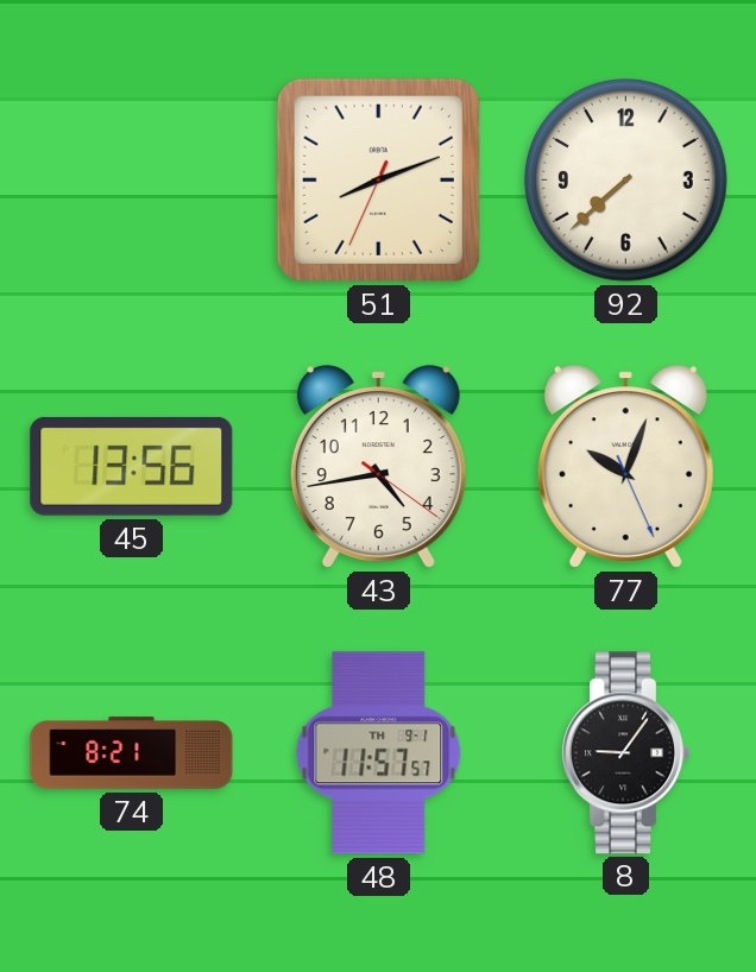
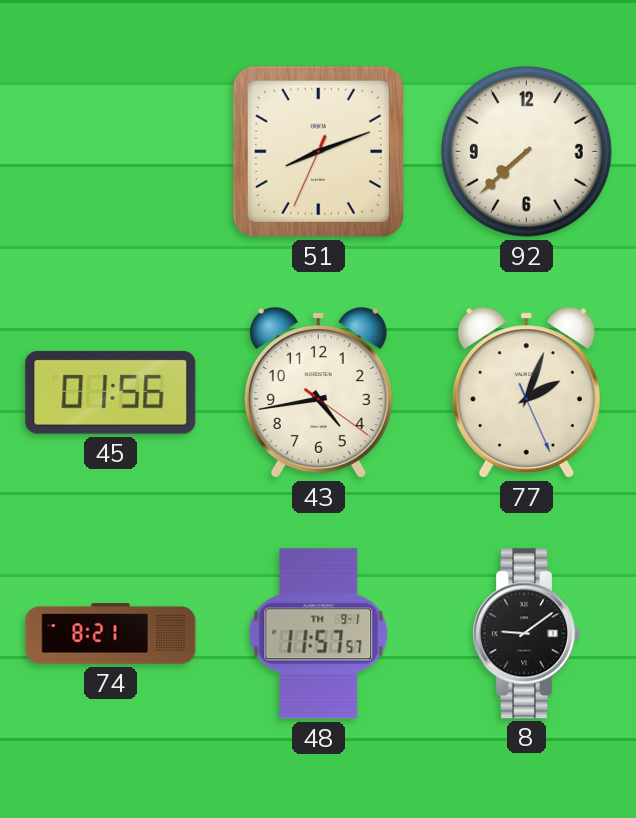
45: 13:56 -> 01:56
77: 10:03 -> 2:03
8: 9:06 -> 9:09
